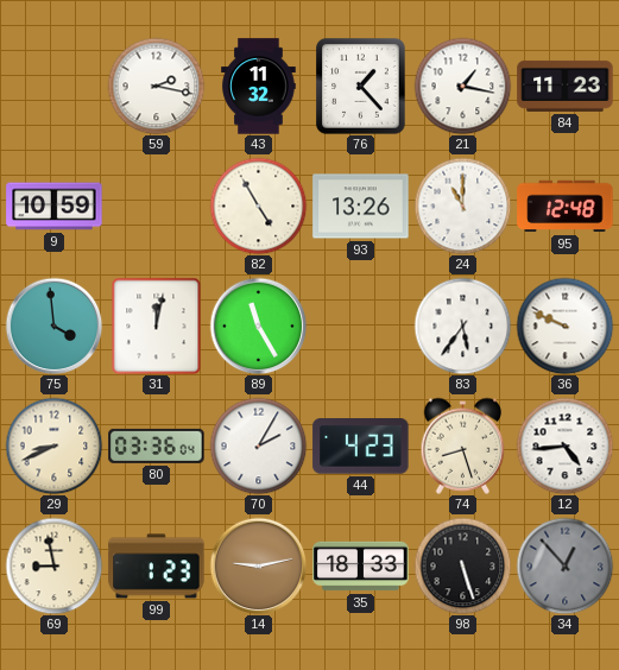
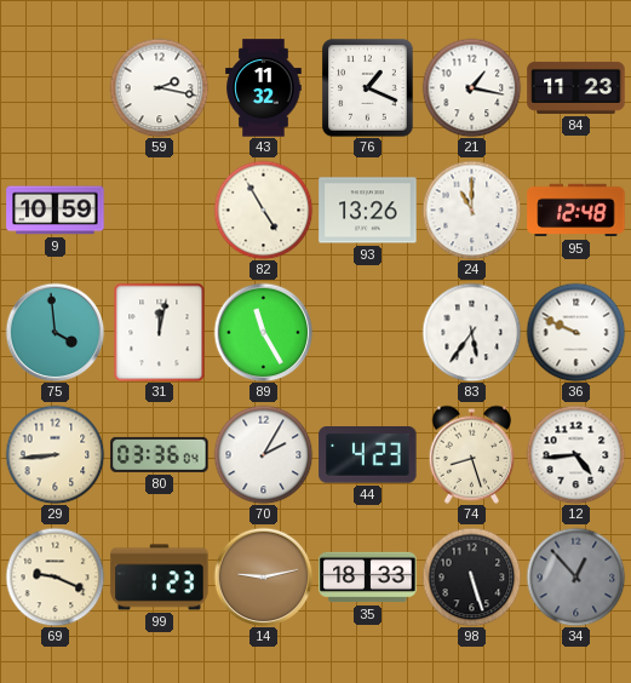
76: 1:23 -> 1:19
29: 8:41 -> 8:44
69: 8:58 -> 9:19
